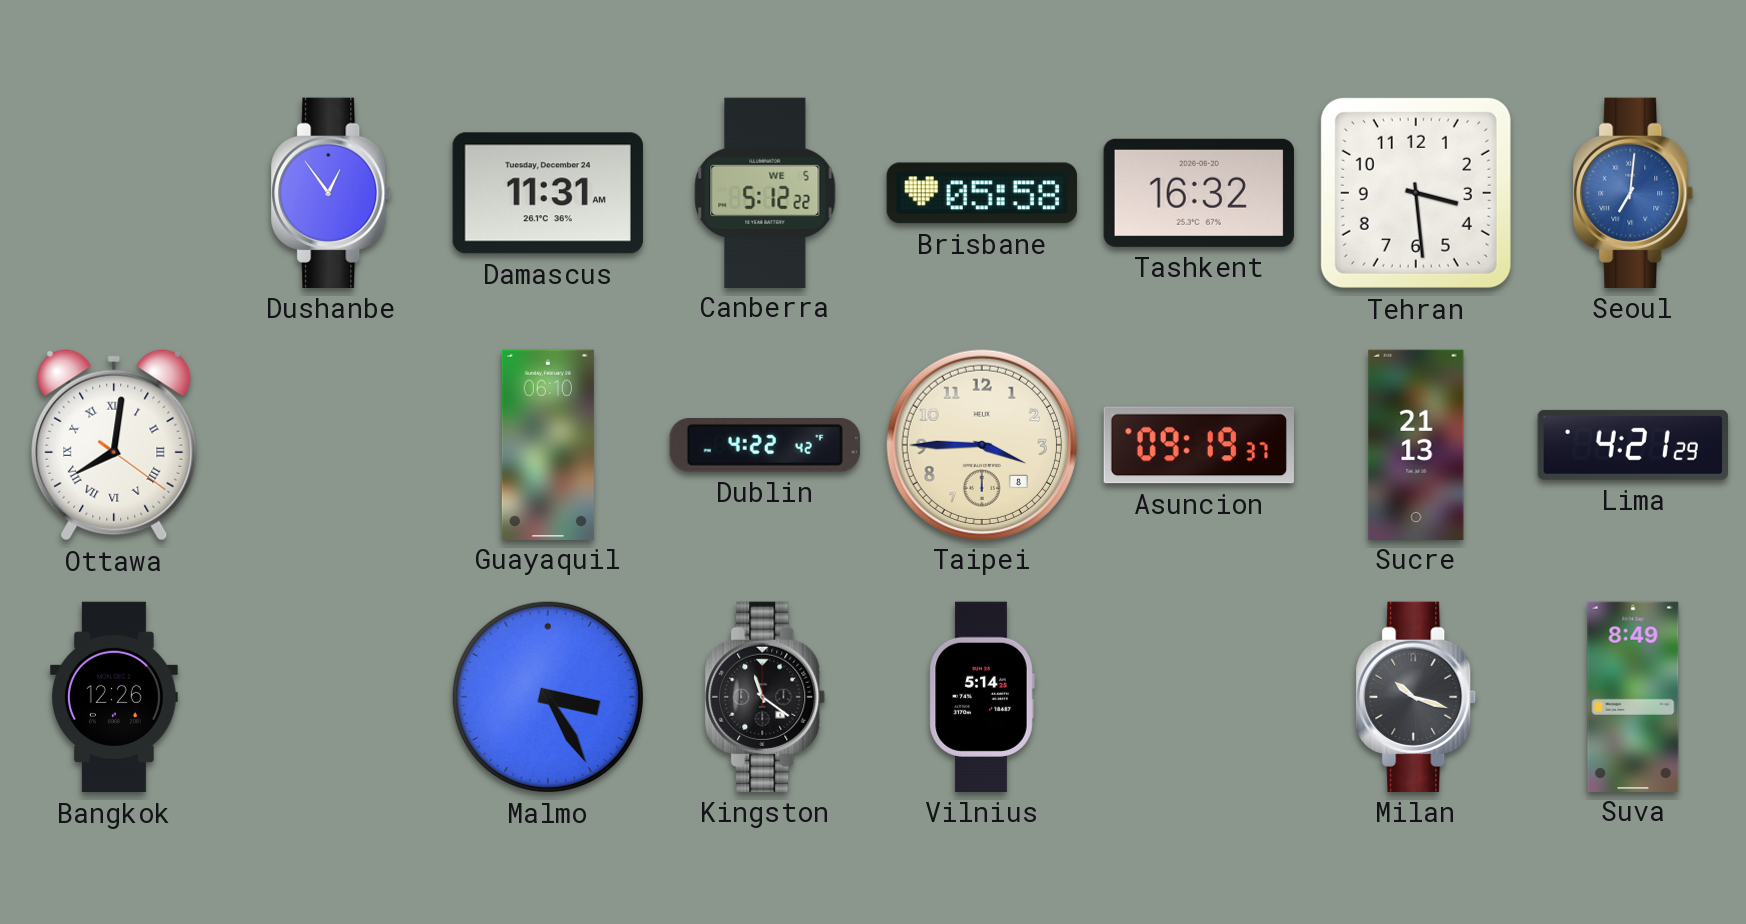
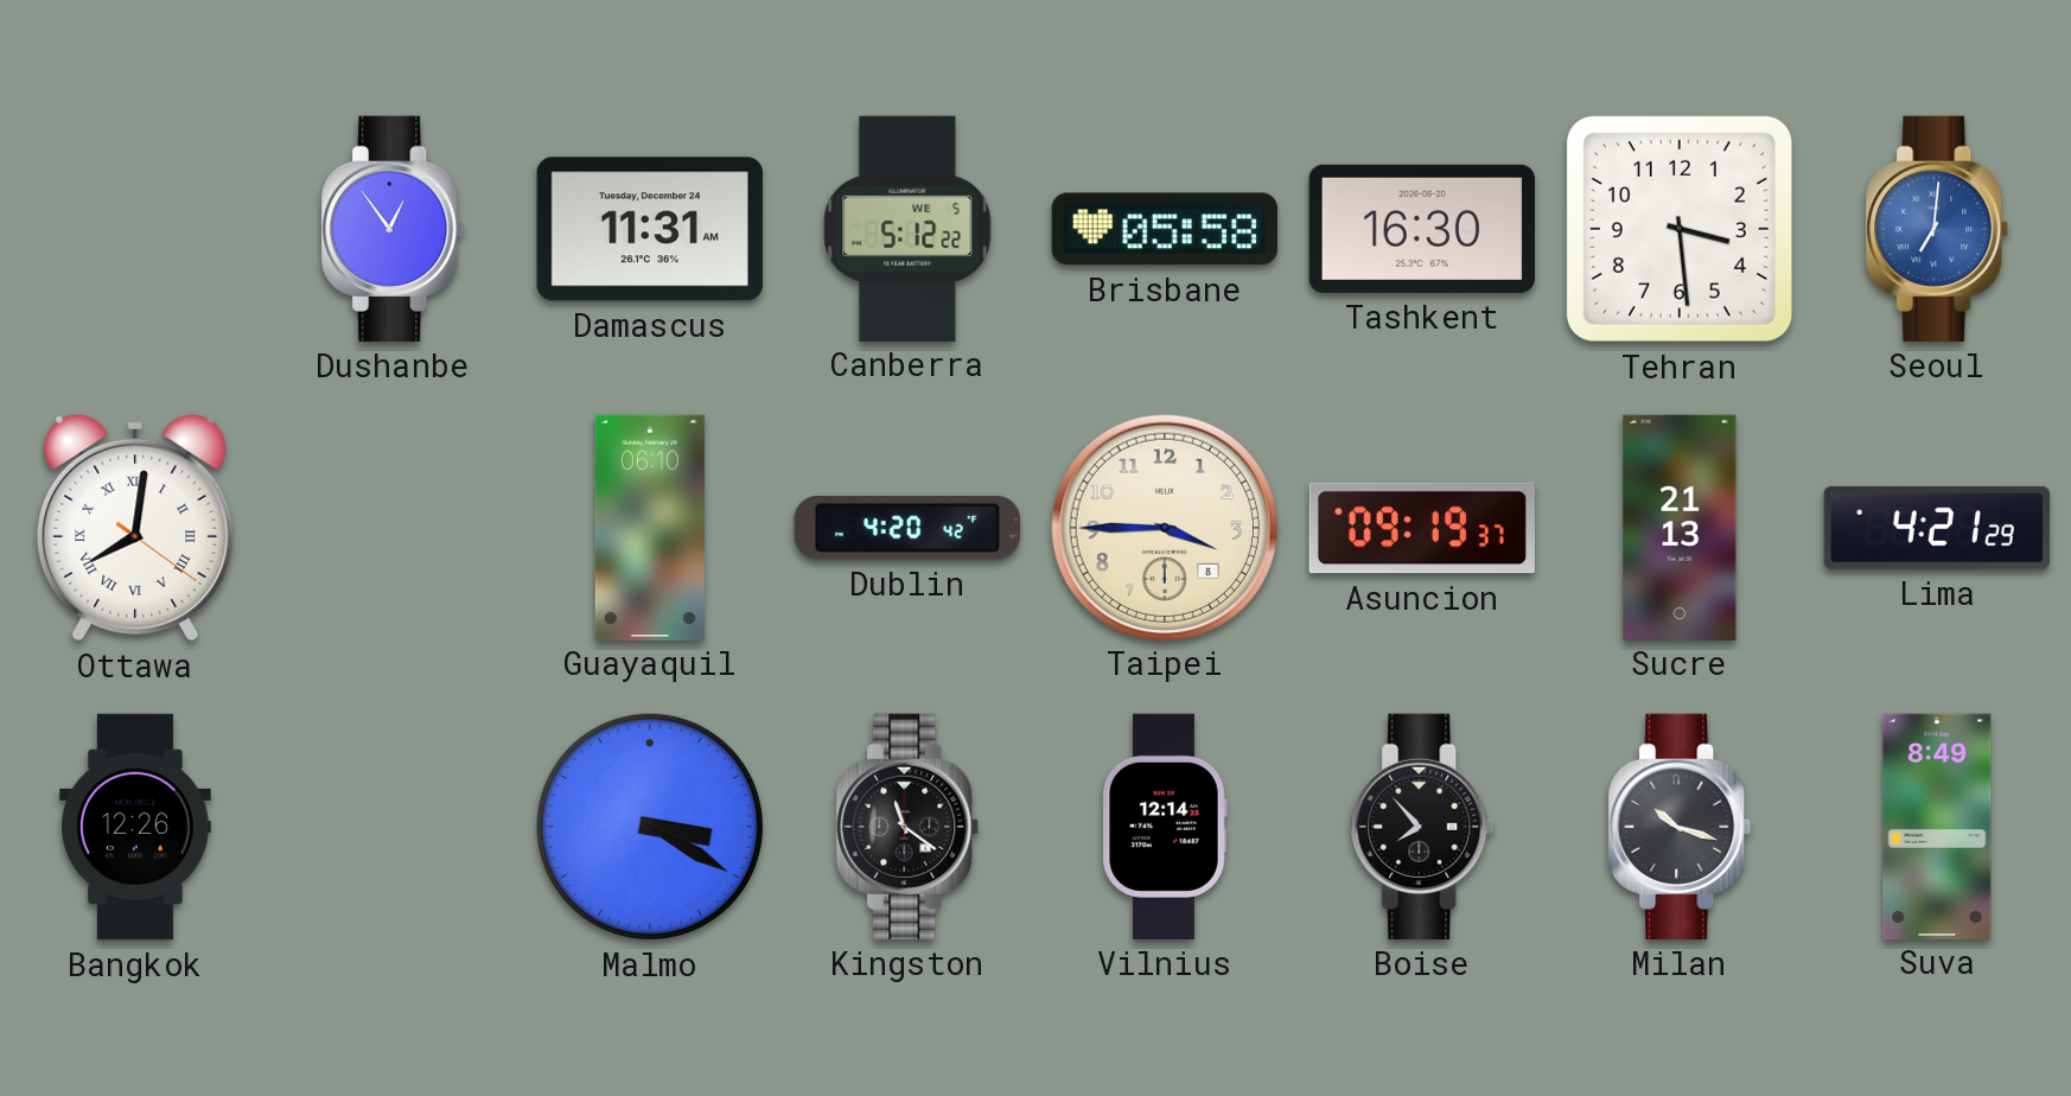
Tashkent: 16:32 -> 16:30
Dublin: 4:22 -> 4:20
Malmo: 3:25 -> 3:20
Vilnius: 5:14 -> 12:14
Boise: none -> 7:53
